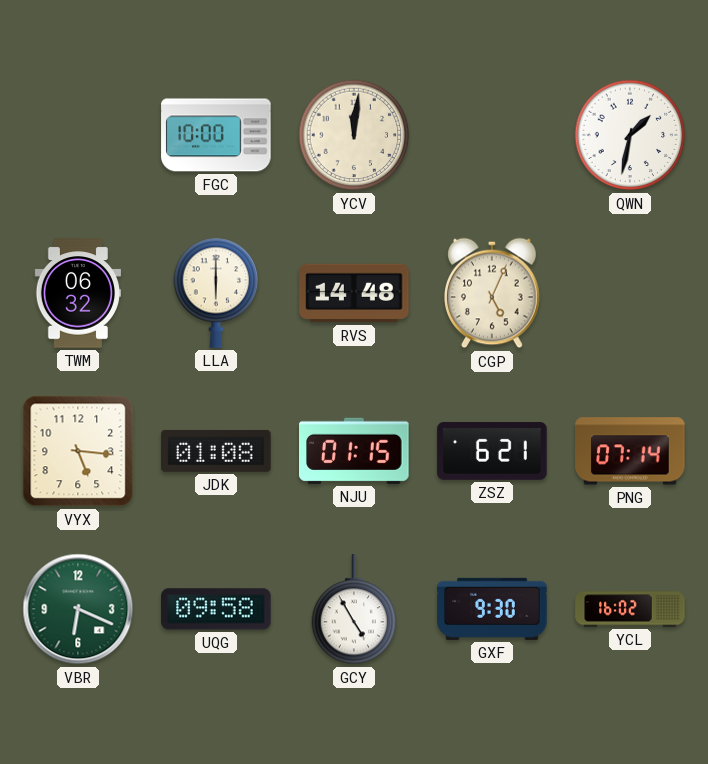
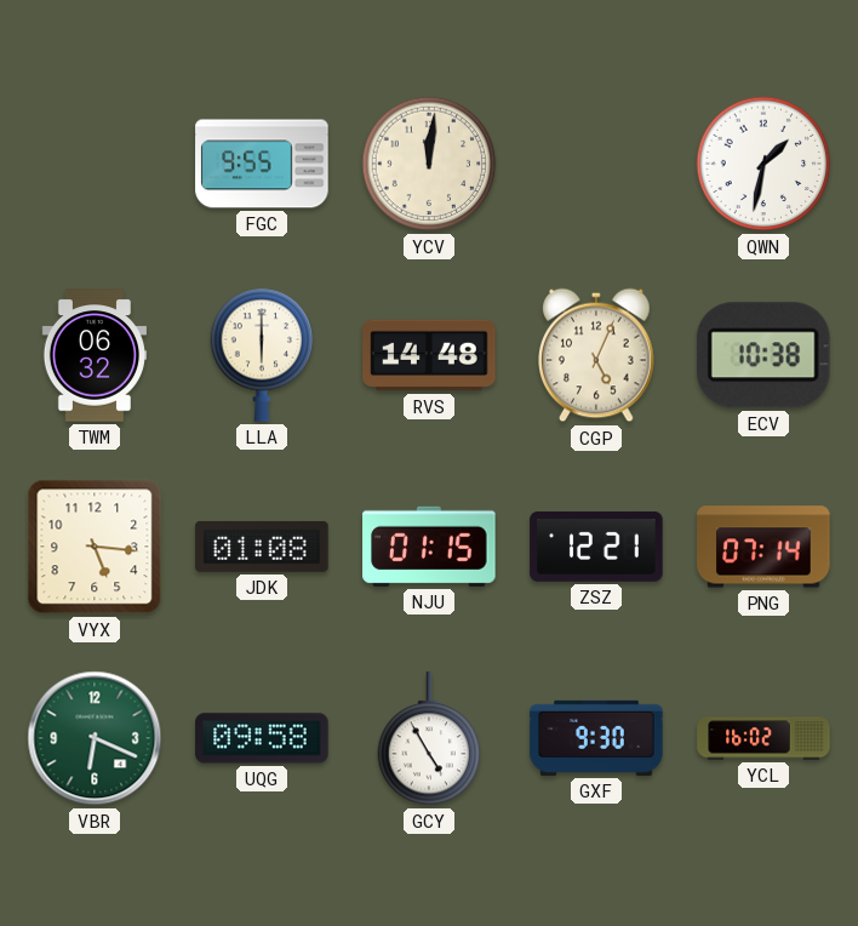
FGC: 10:00 -> 9:55
ECV: none -> 10:38
ZSZ: 6:21 -> 12:21
